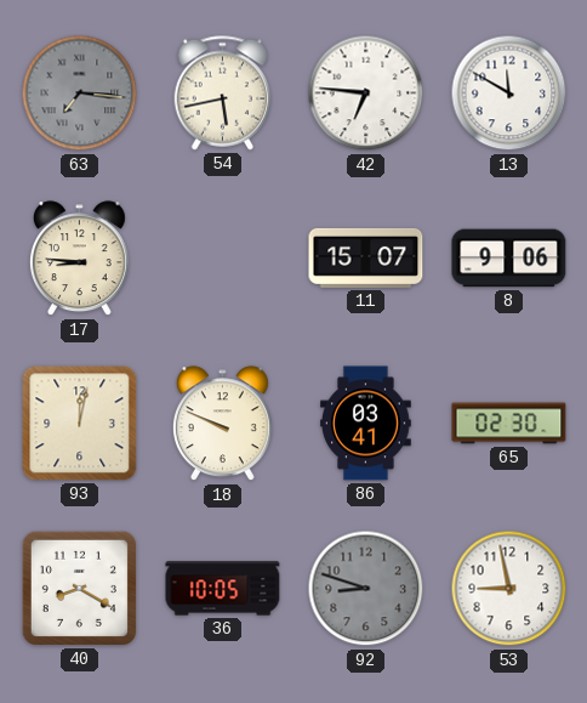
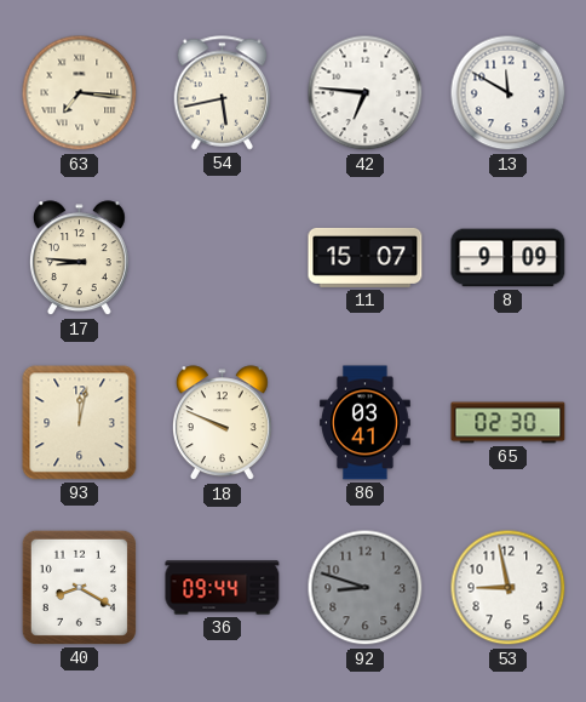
63 dial: grey -> cream
8: 9:06 -> 9:09
36: 10:05 -> 09:44
